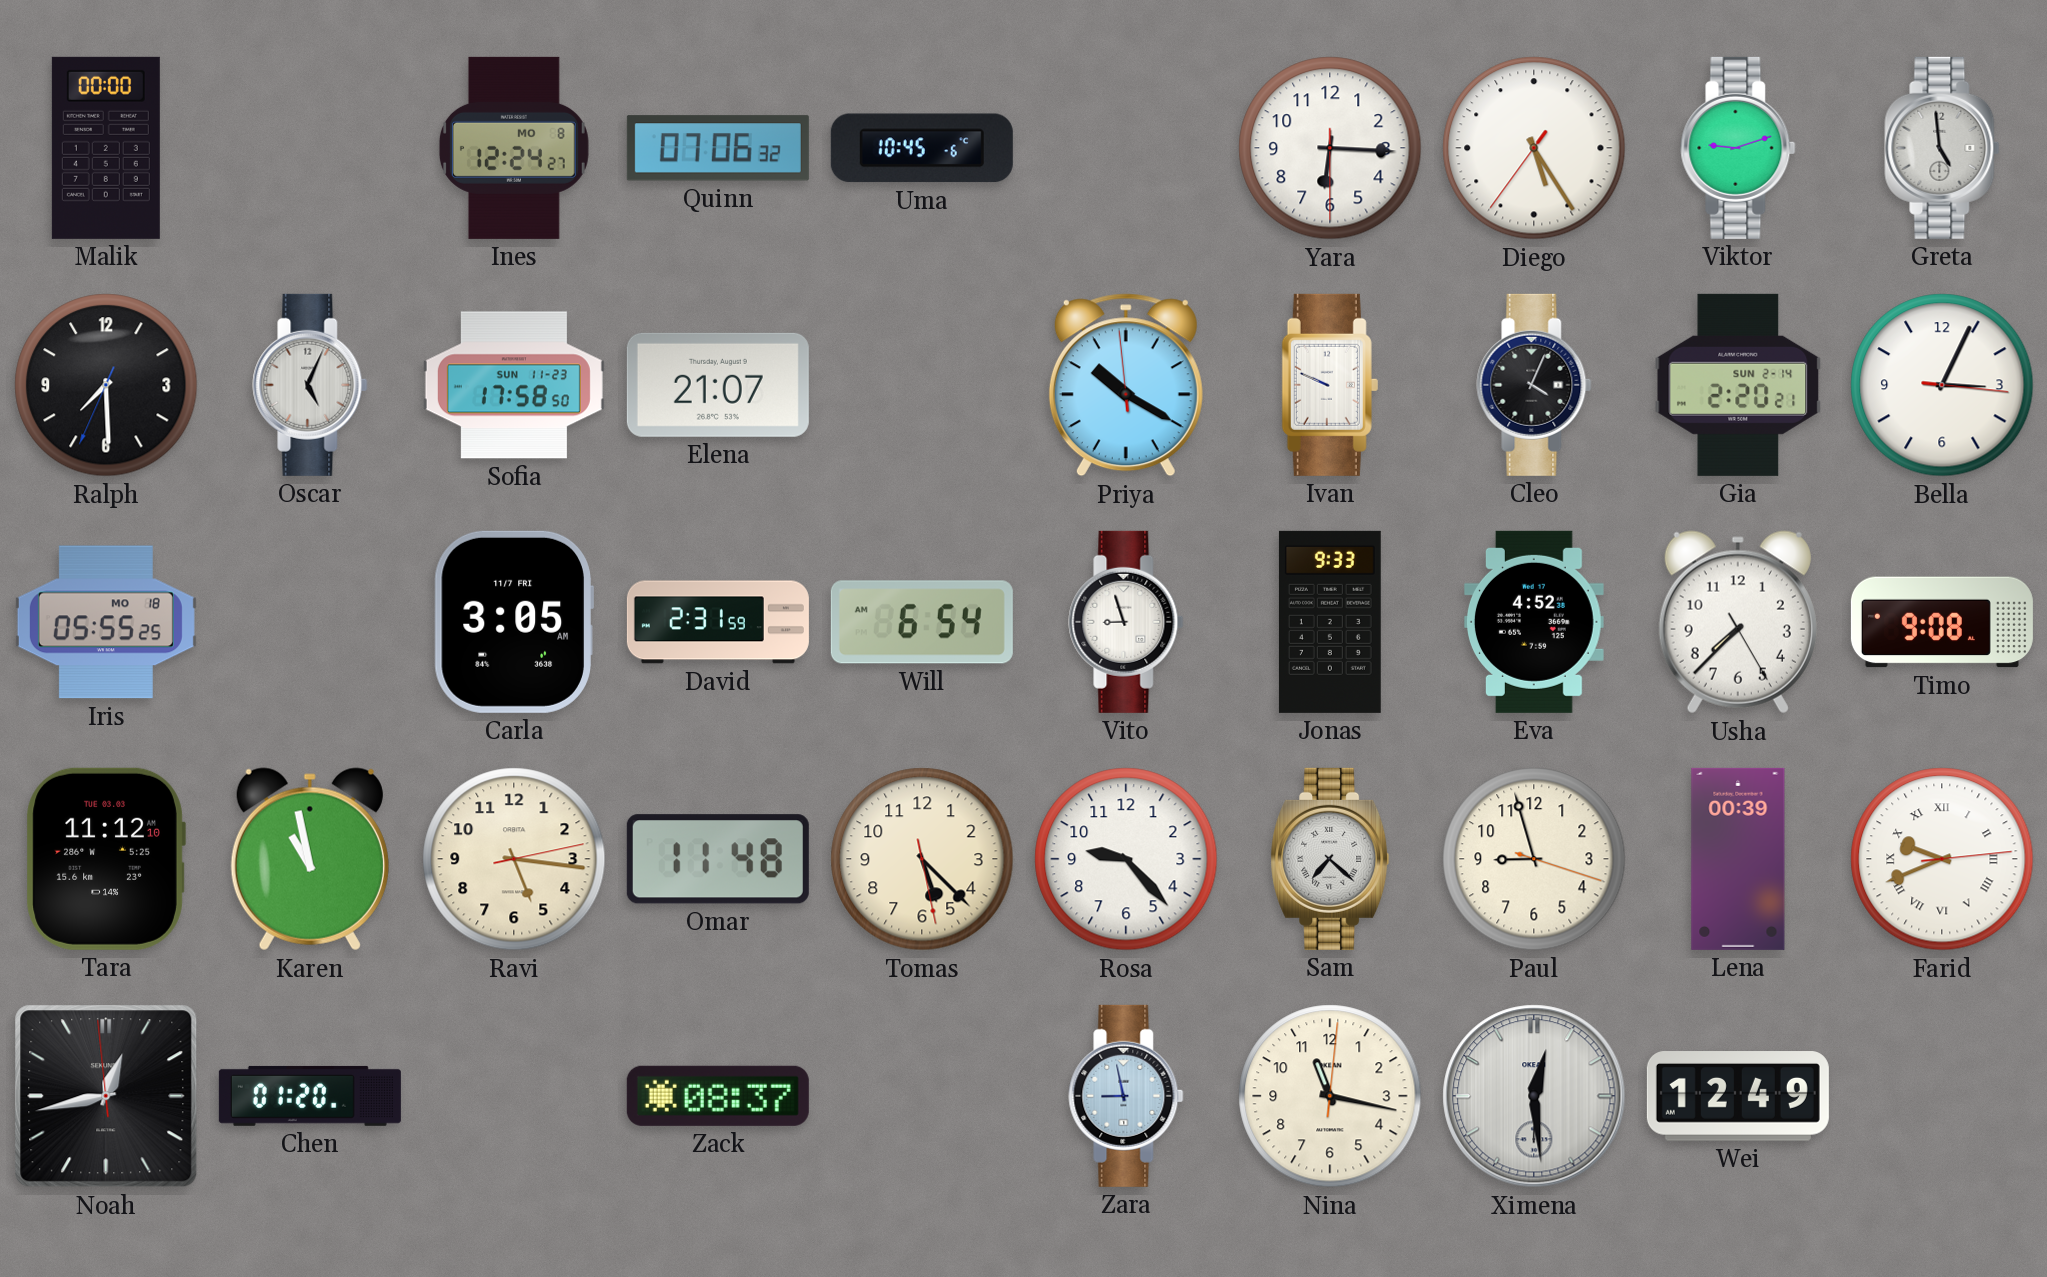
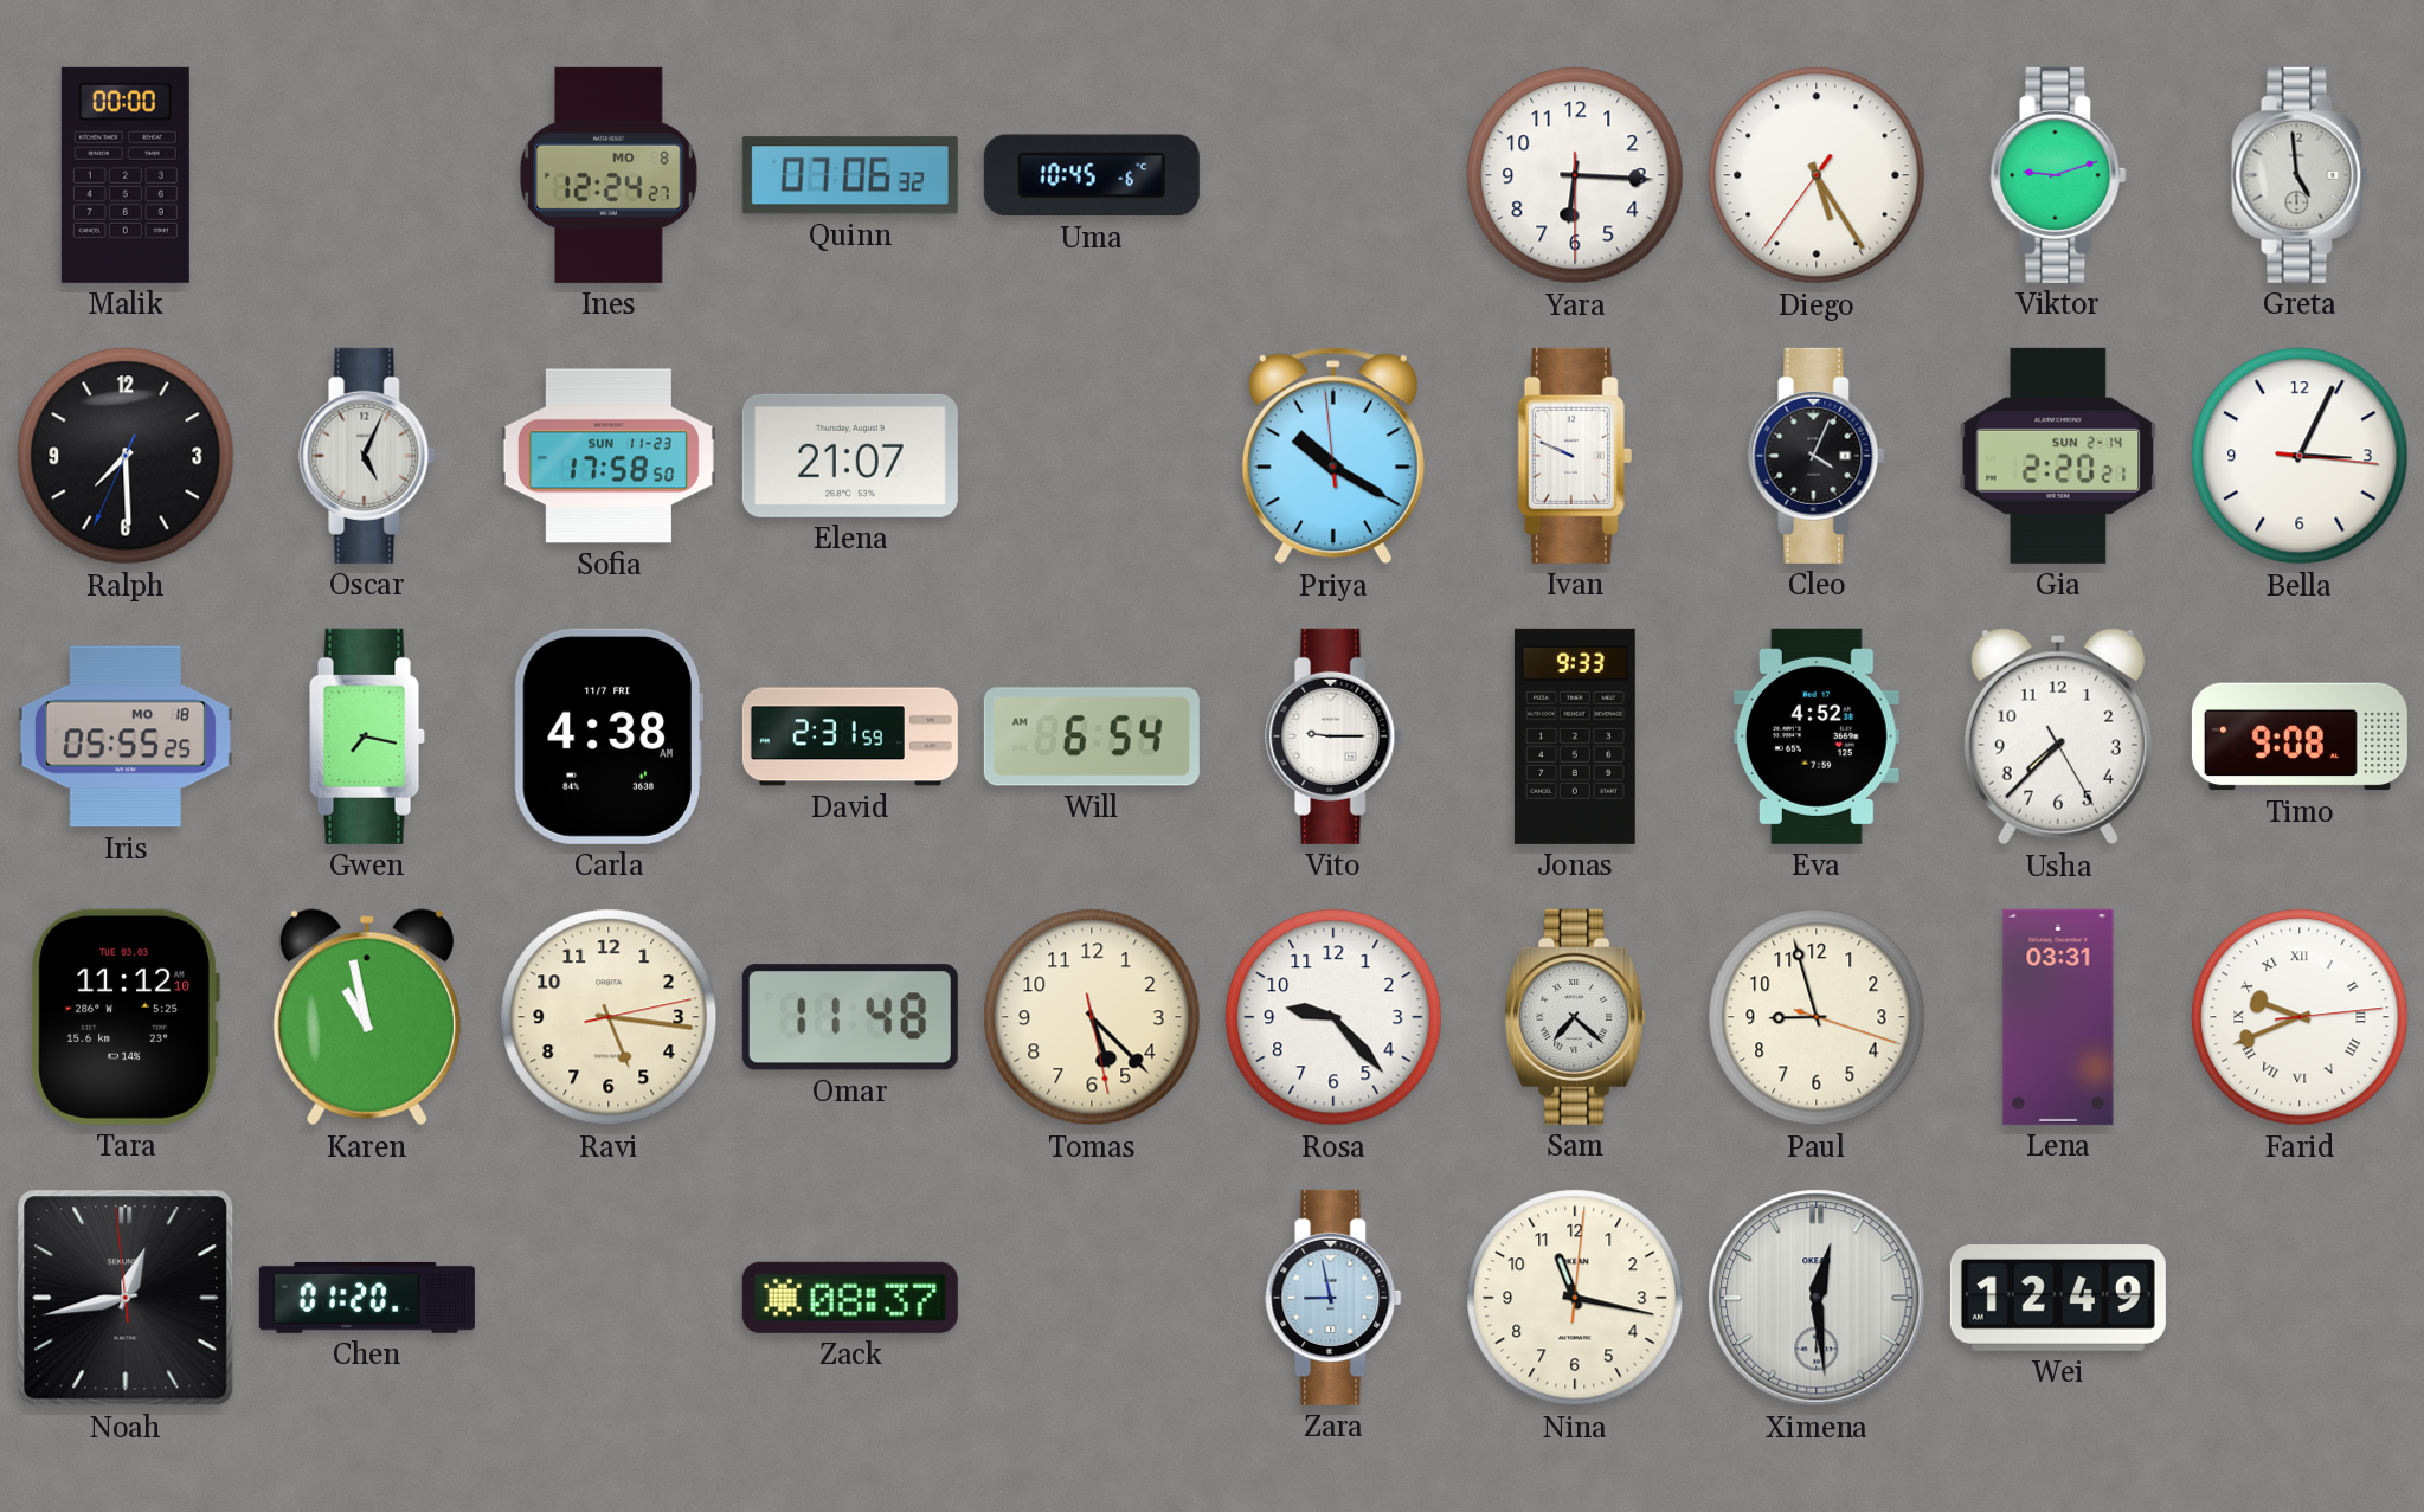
Gwen: none -> 7:17
Carla: 3:05 -> 4:38
Vito: 8:57 -> 9:15
Lena: 00:39 -> 03:31
